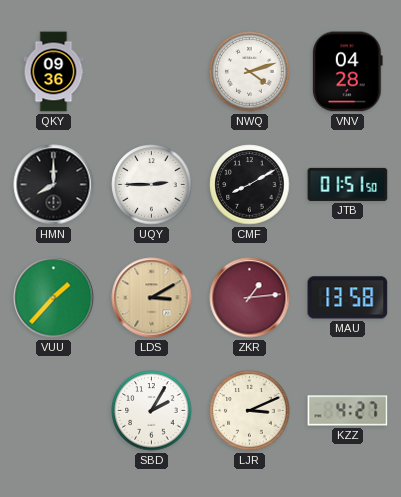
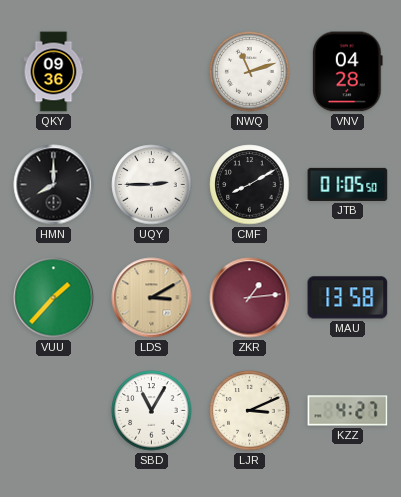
NWQ: 4:12 -> 11:12
JTB: 01:51 -> 01:05
SBD: 2:05 -> 11:05
